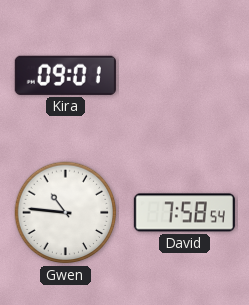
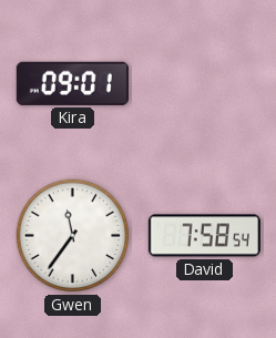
Gwen: 10:46 -> 11:36
